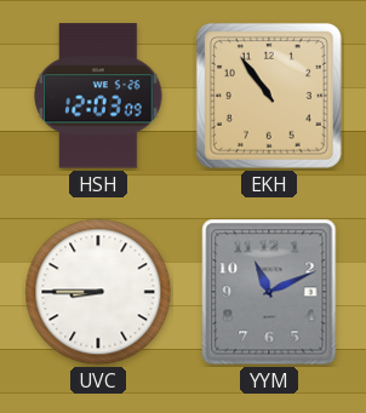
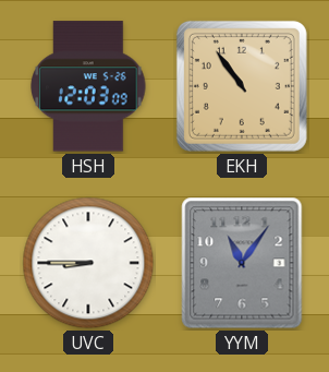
YYM: 11:11 -> 11:06
